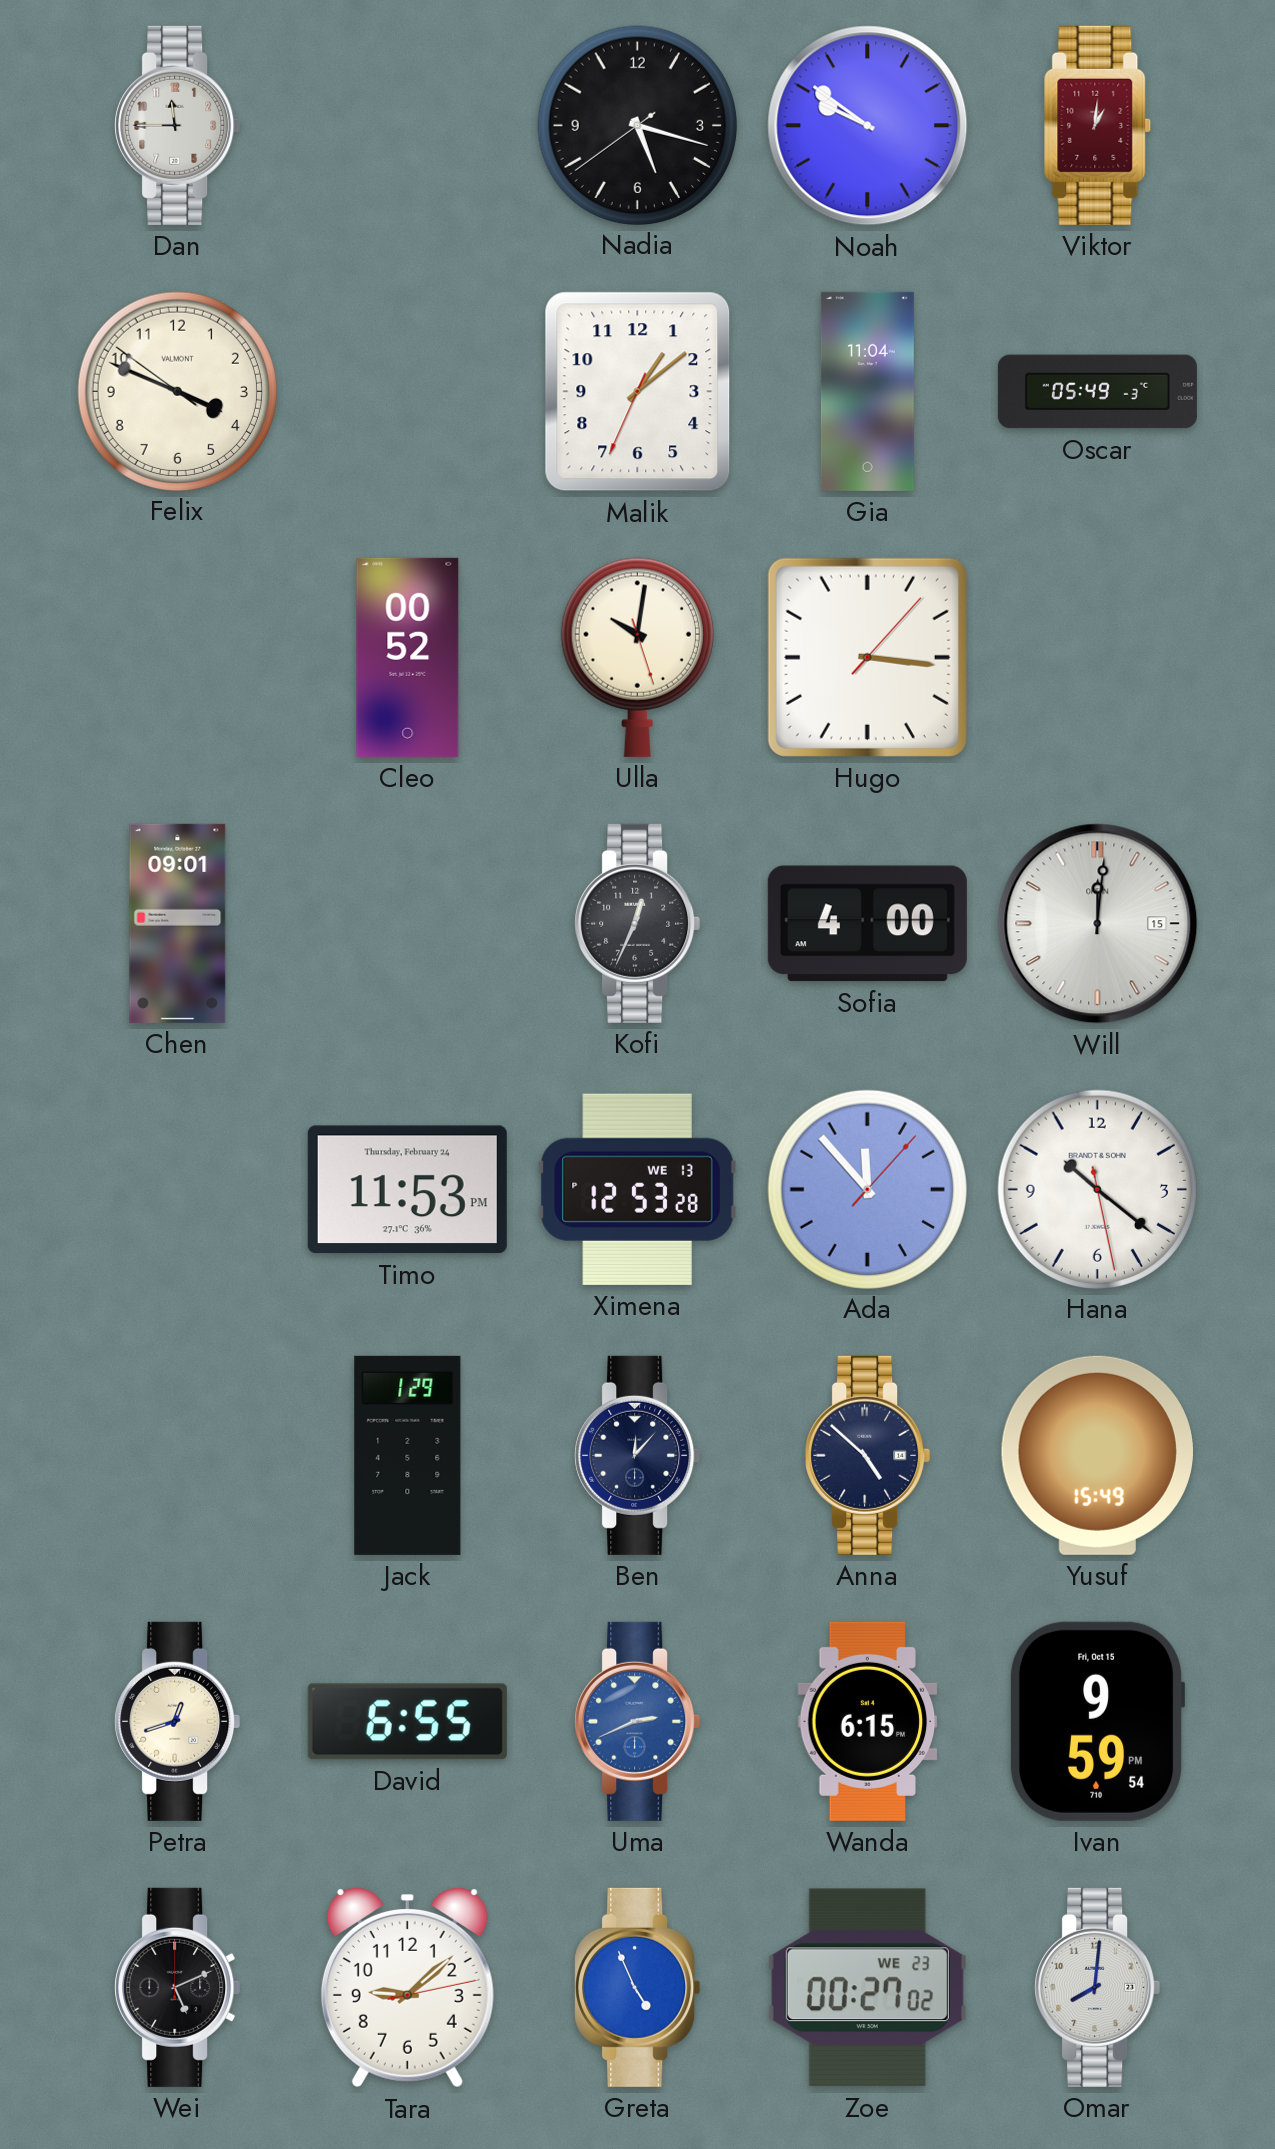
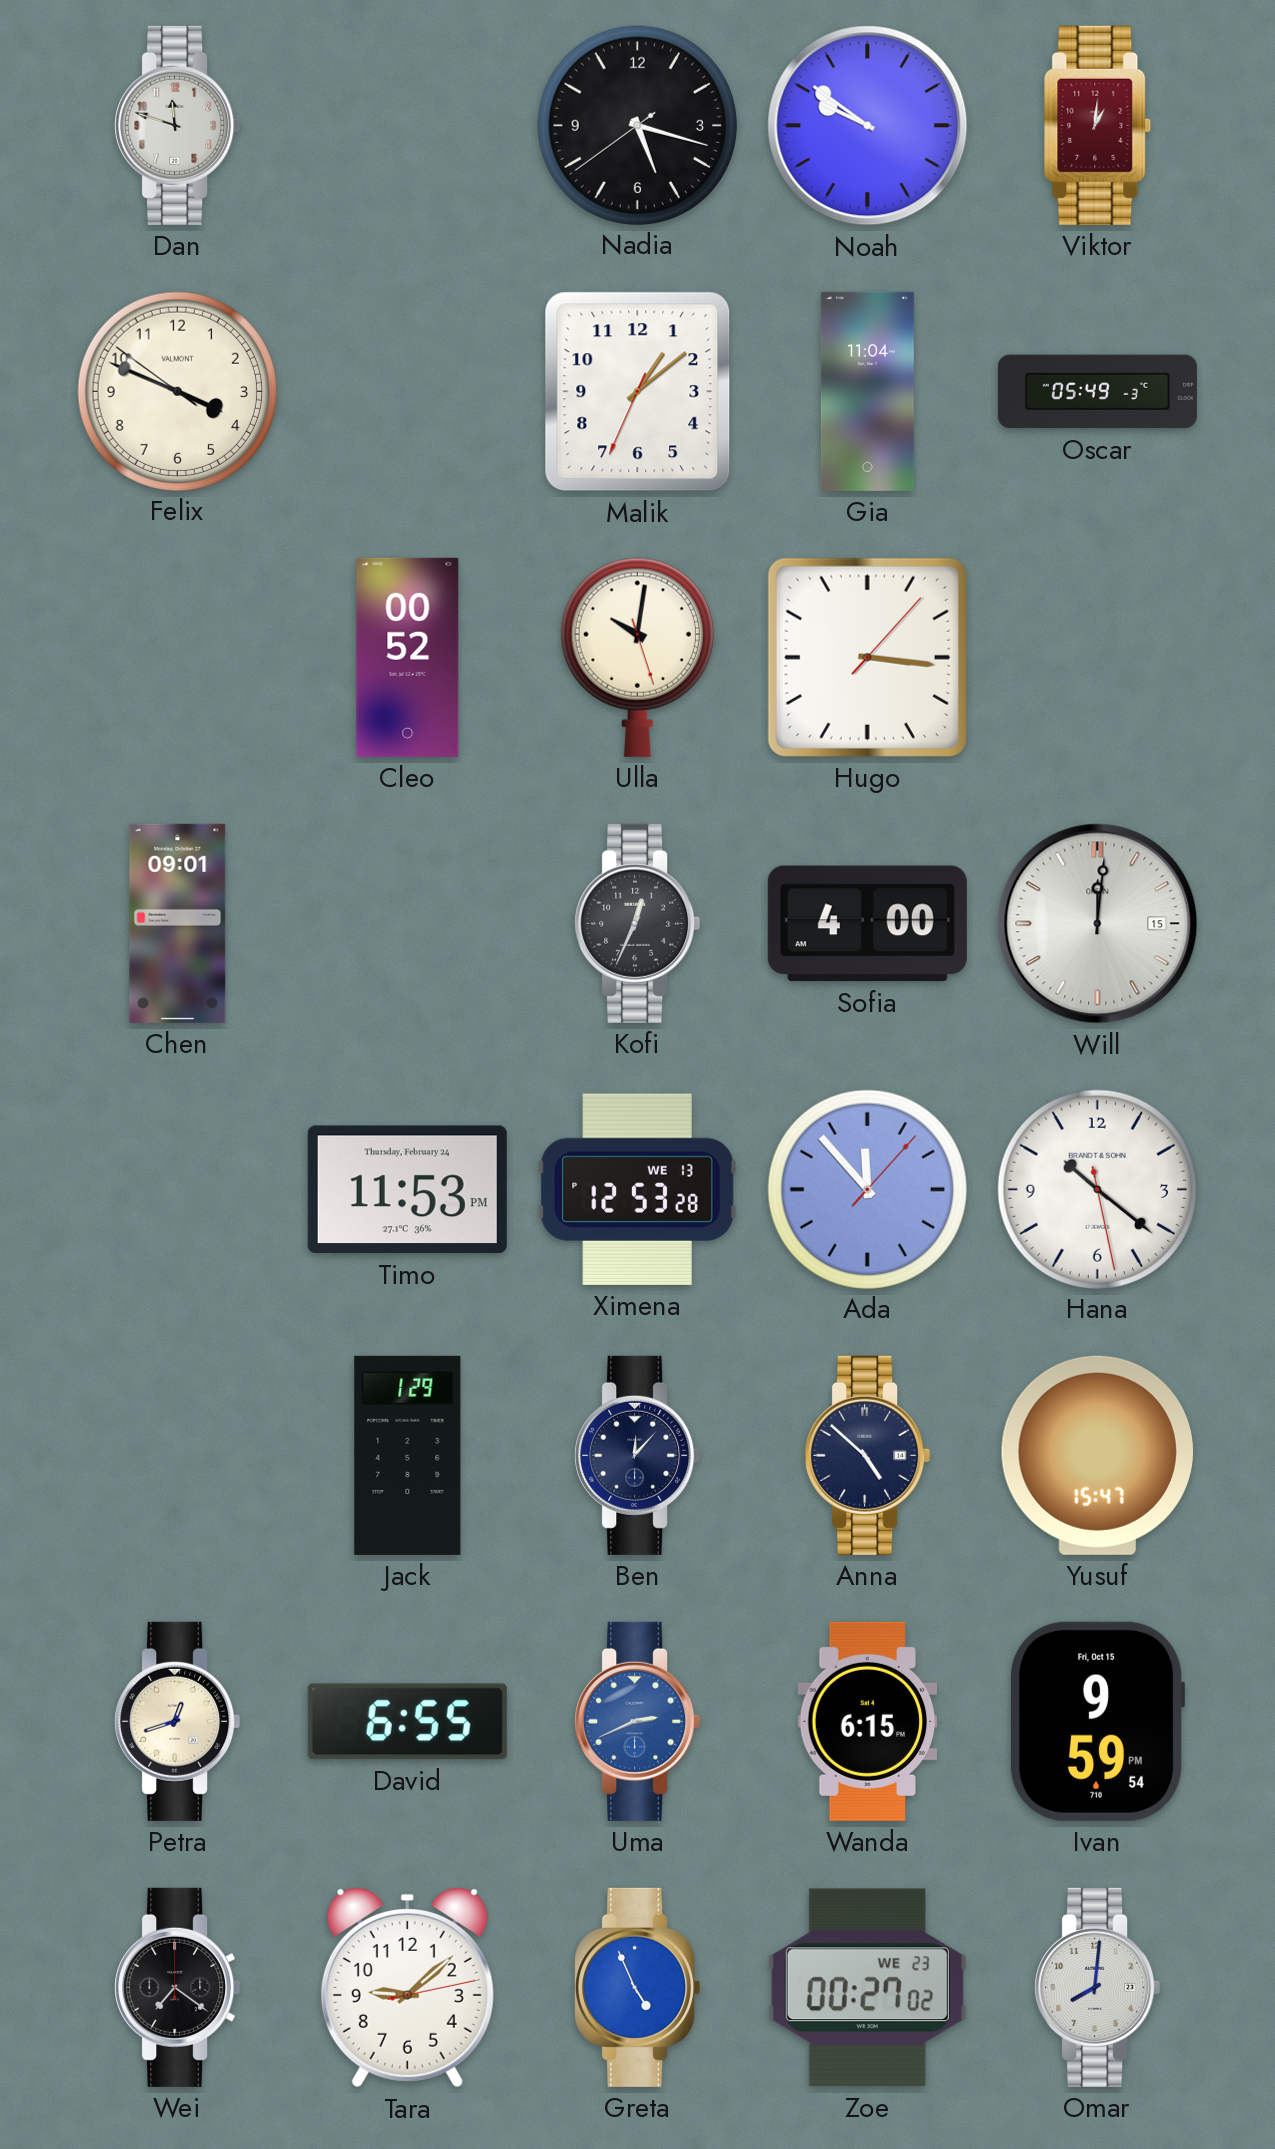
Dan: 11:45 -> 11:48
Yusuf: 15:49 -> 15:47
Wei: 5:11 -> 7:21
